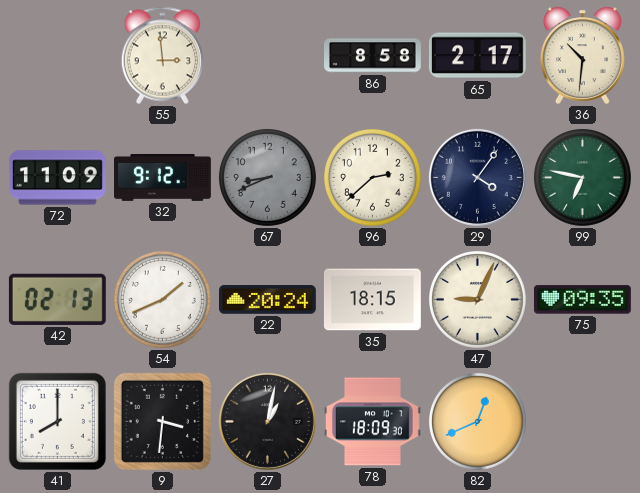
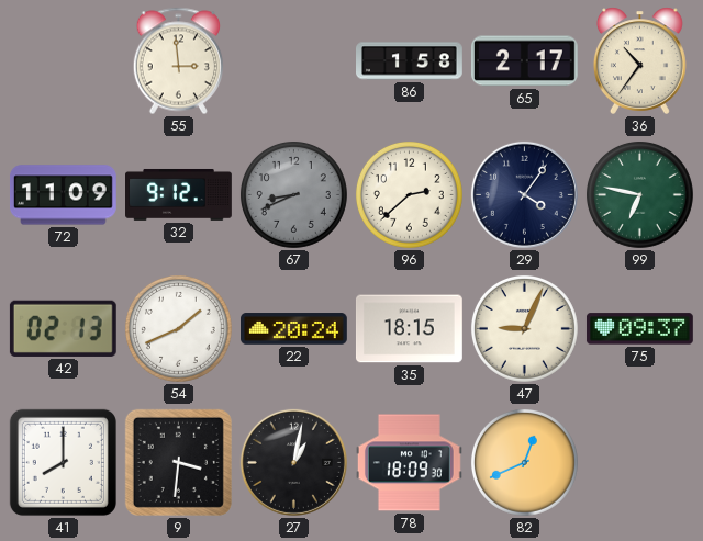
86: 8:58 -> 1:58
36: 10:31 -> 10:36
75: 09:35 -> 09:37
